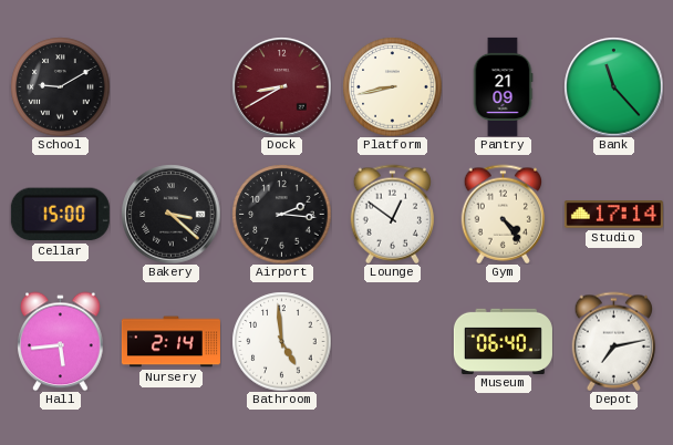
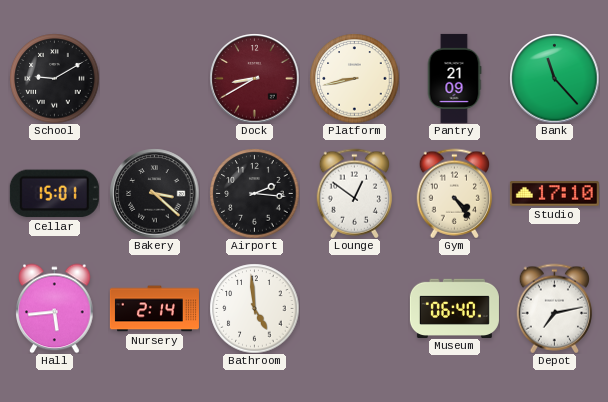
Cellar: 15:00 -> 15:01
Studio: 17:14 -> 17:10
